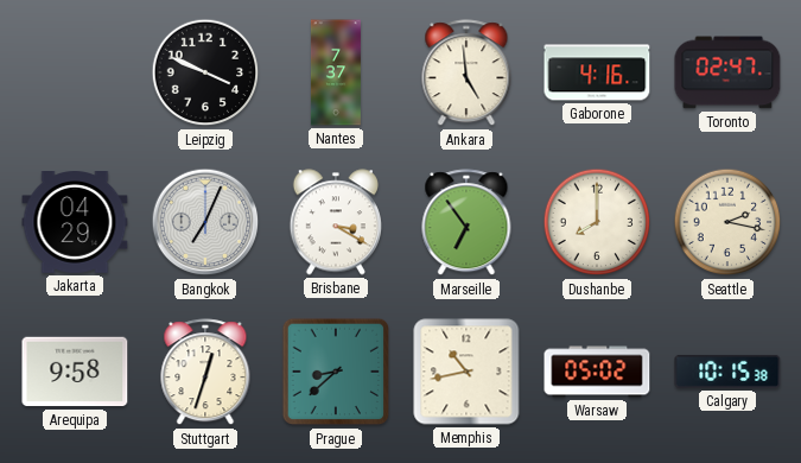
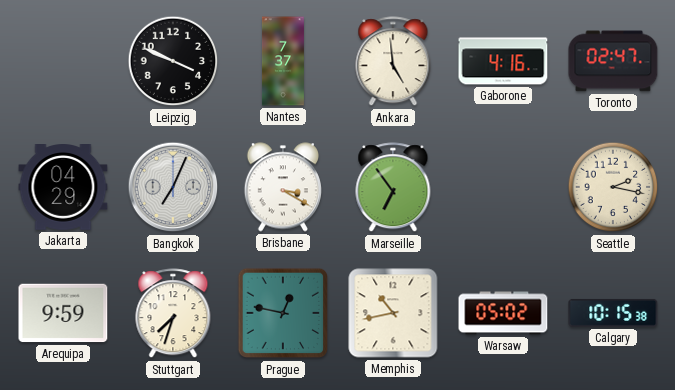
Dushanbe: 8:00 -> none
Arequipa: 9:58 -> 9:59
Stuttgart: 12:33 -> 7:33
Prague: 8:38 -> 12:47
